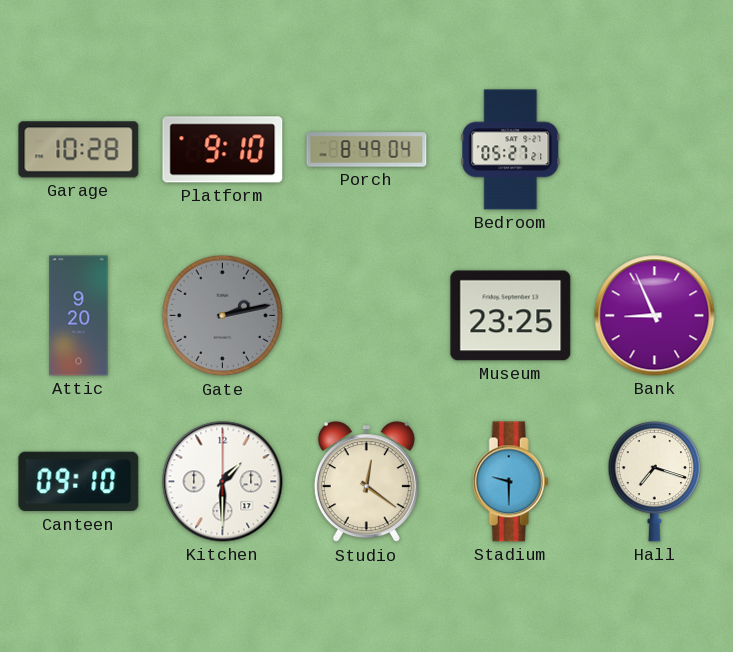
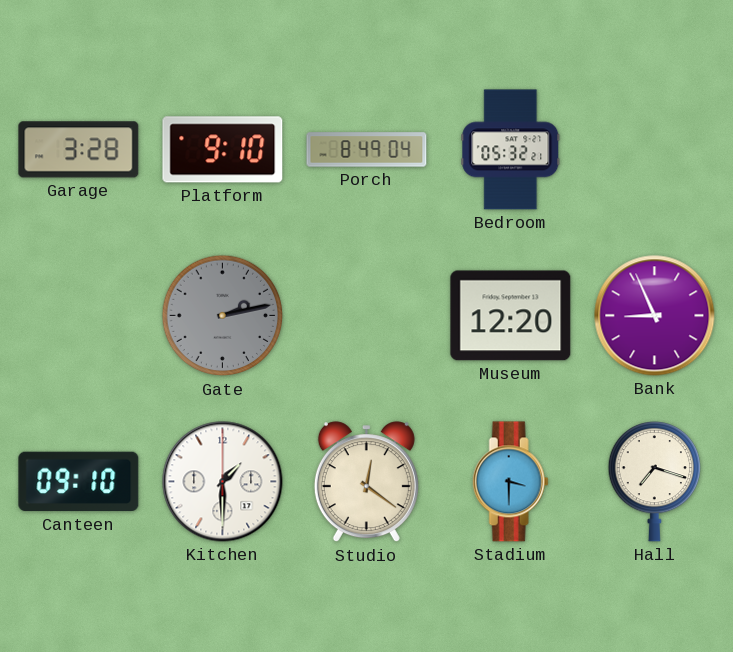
Garage: 10:28 -> 3:28
Bedroom: 05:27 -> 05:32
Attic: 9:20 -> none
Museum: 23:25 -> 12:20
Stadium: 9:30 -> 3:30
